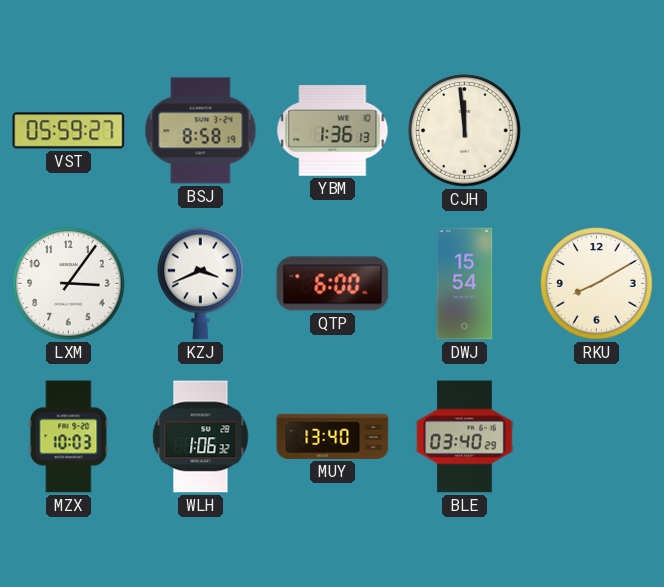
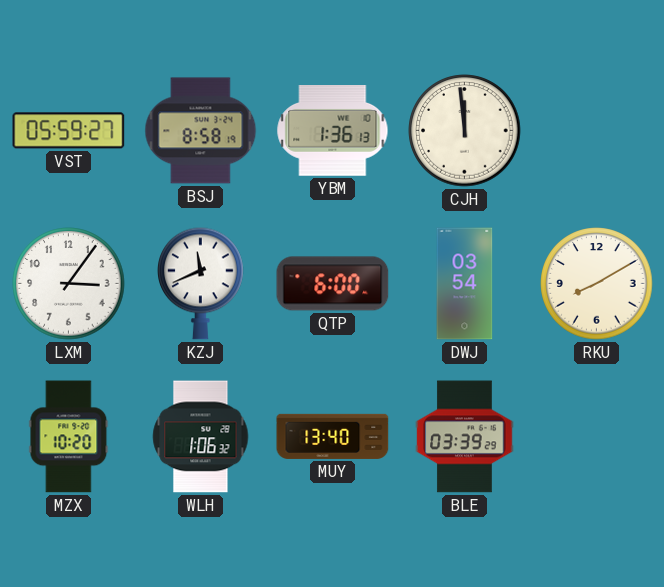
KZJ: 3:41 -> 11:41
DWJ: 15:54 -> 03:54
MZX: 10:03 -> 10:20
BLE: 03:40 -> 03:39
